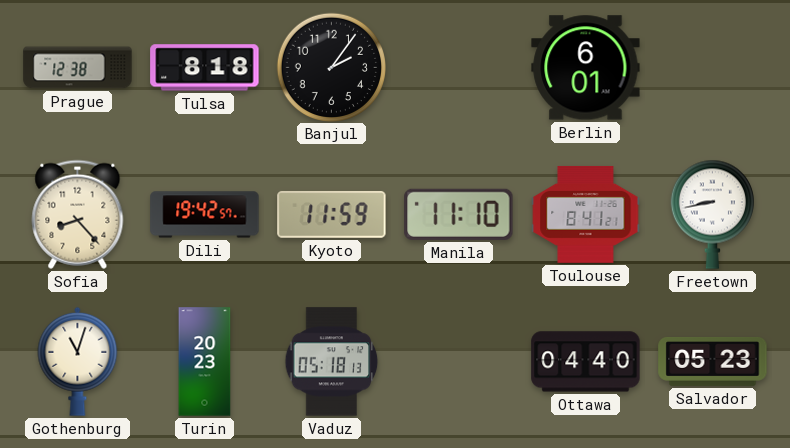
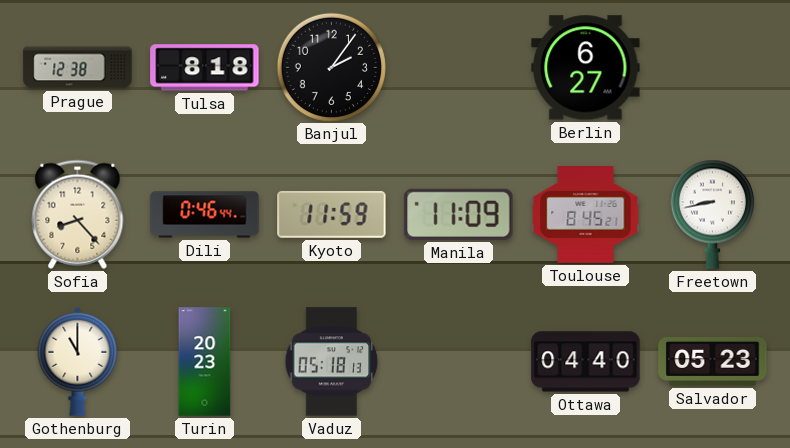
Berlin: 6:01 -> 6:27
Dili: 19:42 -> 0:46
Manila: 11:10 -> 11:09
Toulouse: 8:41 -> 8:45
Gothenburg: 11:03 -> 11:00
